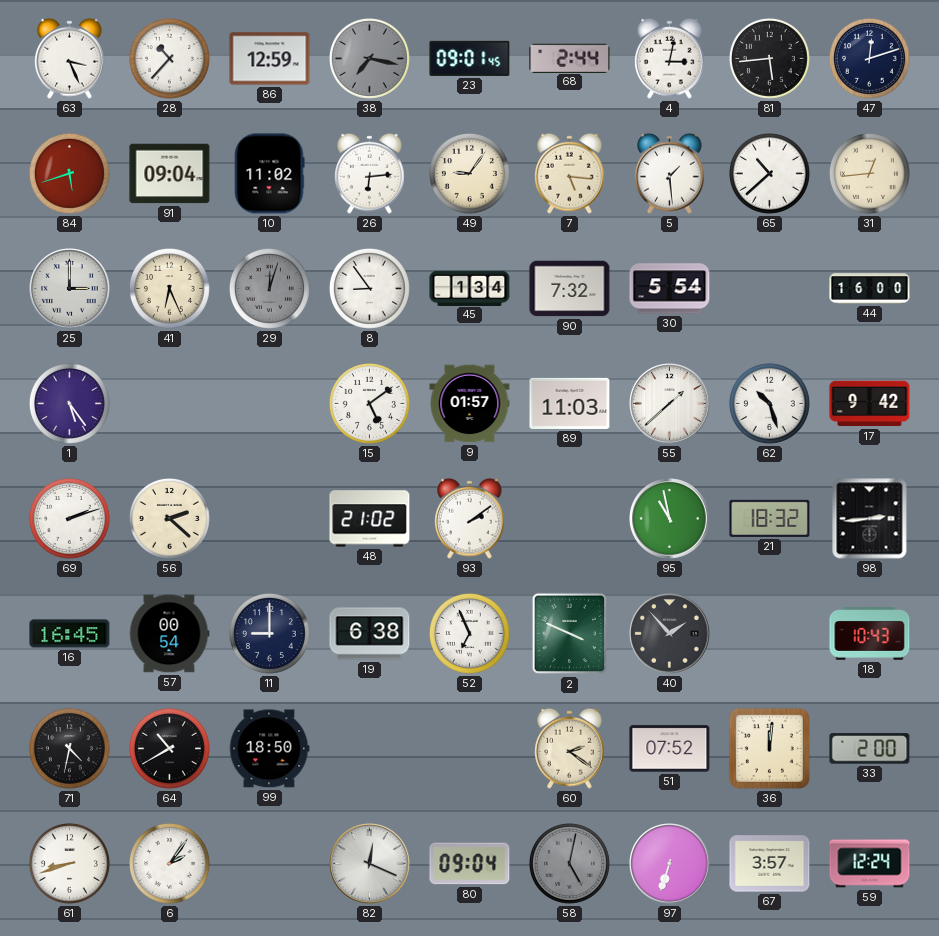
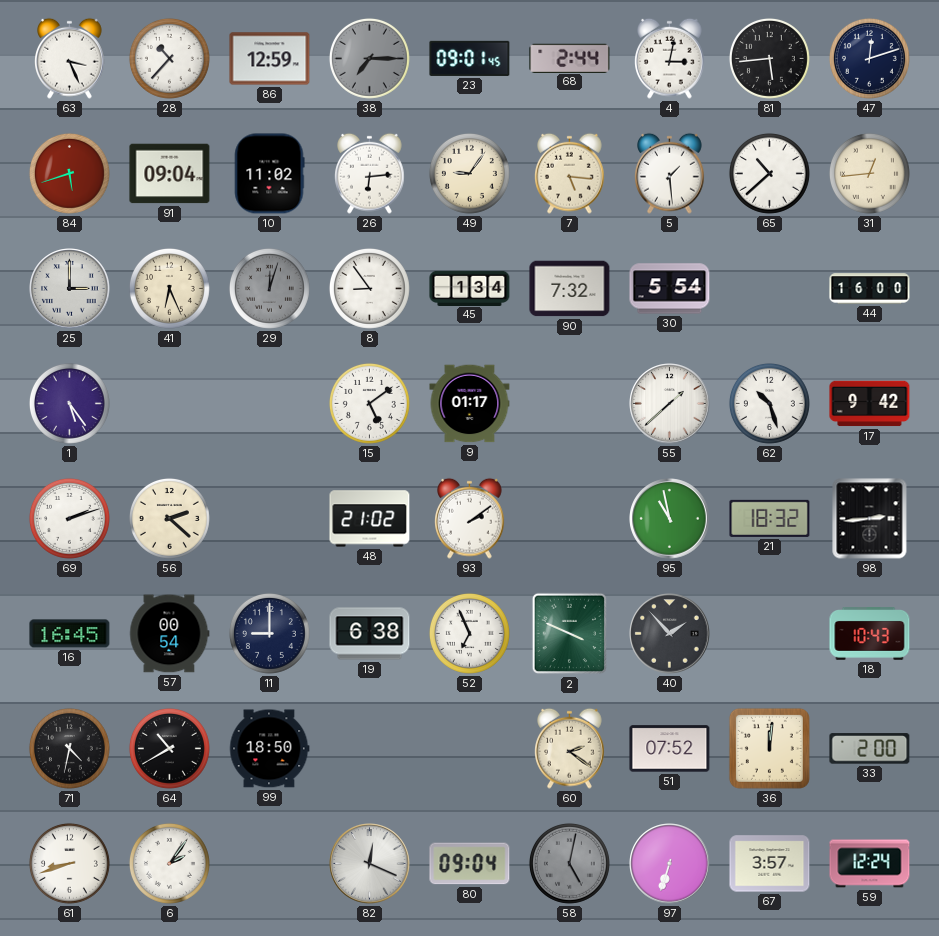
38: 7:17 -> 7:15
9: 01:57 -> 01:17
89: 11:03 -> none
